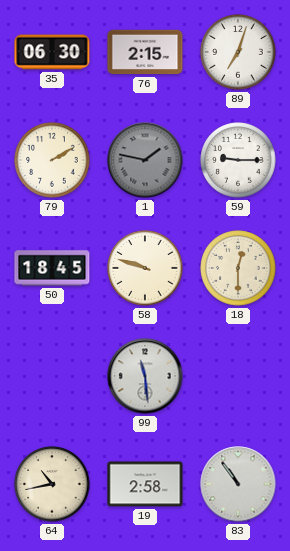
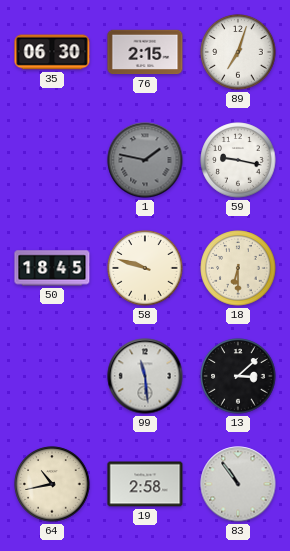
79: 2:10 -> none
59: 9:15 -> 9:17
18: 12:30 -> 6:30
13: none -> 3:08
